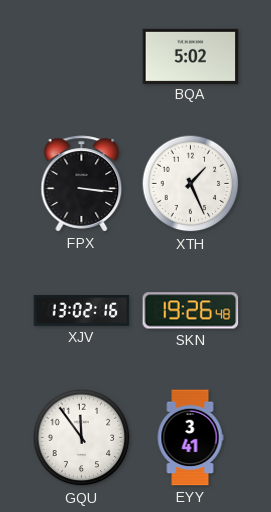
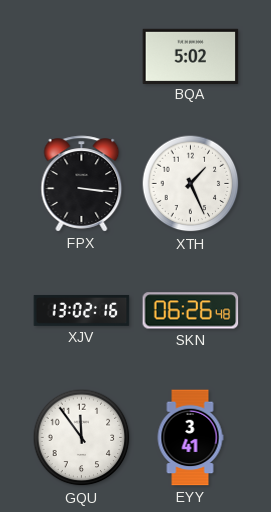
SKN: 19:26 -> 06:26
